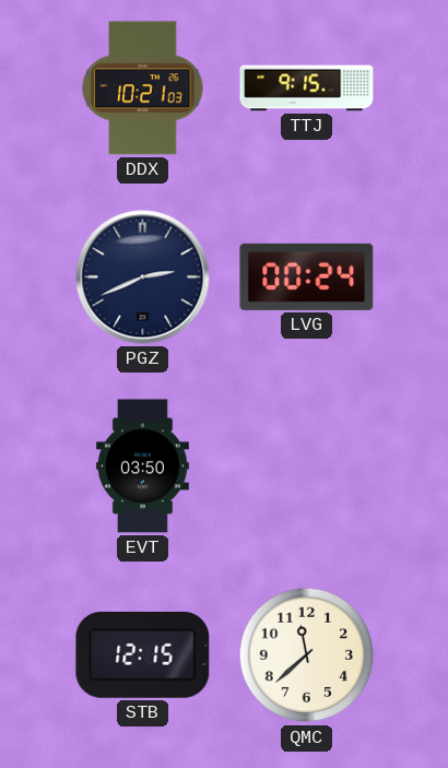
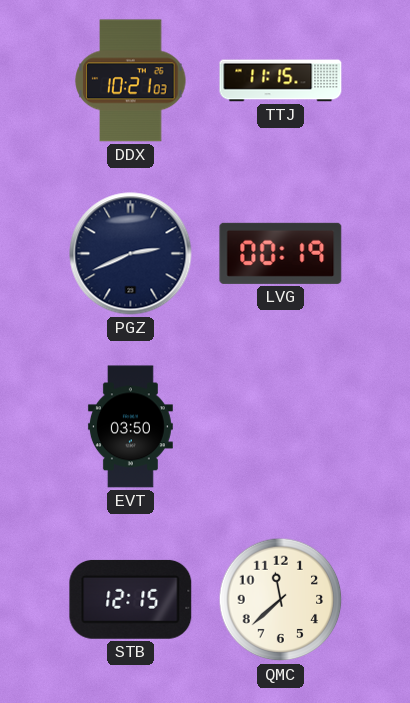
TTJ: 9:15 -> 11:15
LVG: 00:24 -> 00:19
